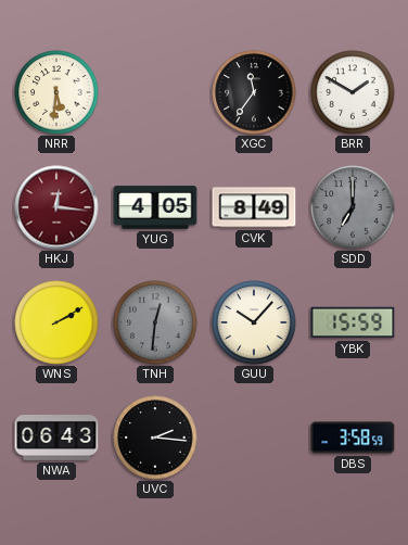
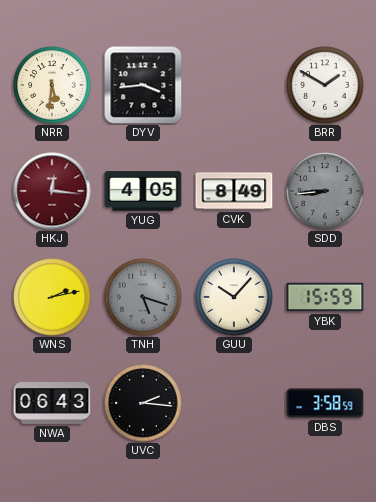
DYV: none -> 3:44
XGC: 11:36 -> none
SDD: 7:00 -> 8:44
WNS: 2:10 -> 2:13
TNH: 12:31 -> 5:18
